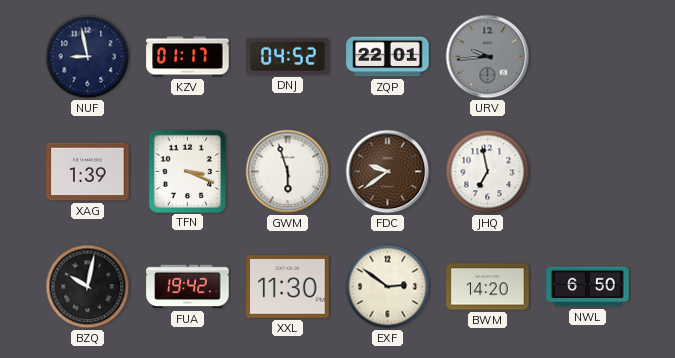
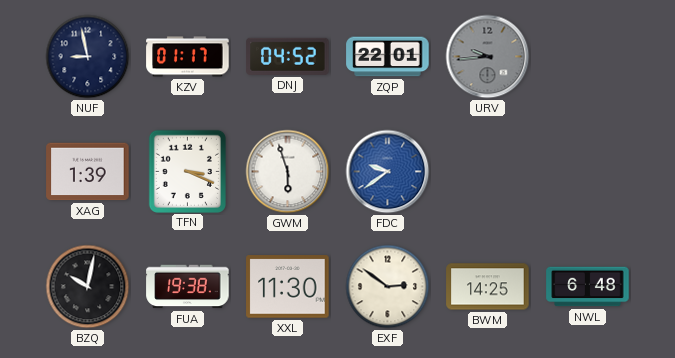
FDC dial: brown -> blue
JHQ: 6:58 -> none
FUA: 19:42 -> 19:38
BWM: 14:20 -> 14:25
NWL: 6:50 -> 6:48
